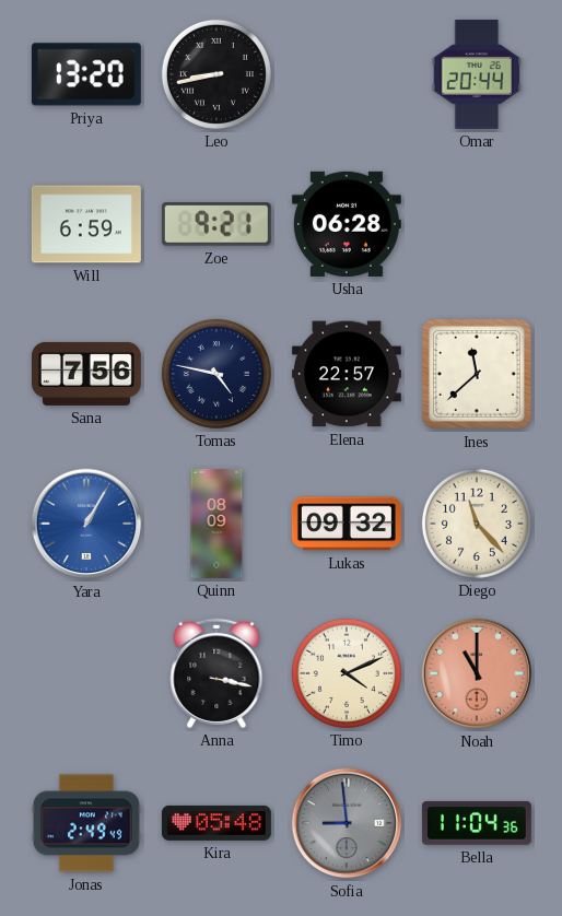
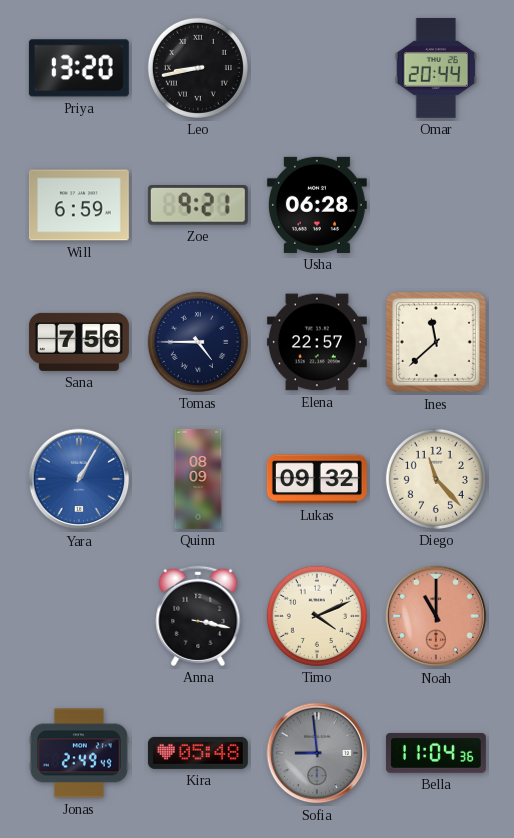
Tomas: 4:47 -> 4:45
